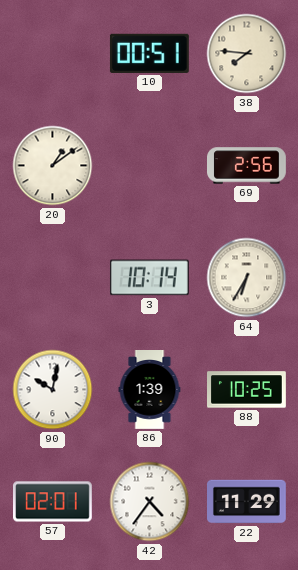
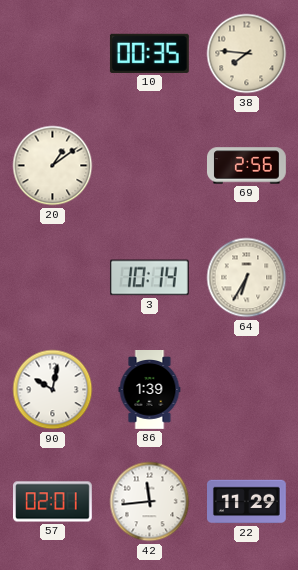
10: 00:51 -> 00:35
88: 10:25 -> none
42: 4:36 -> 11:44
